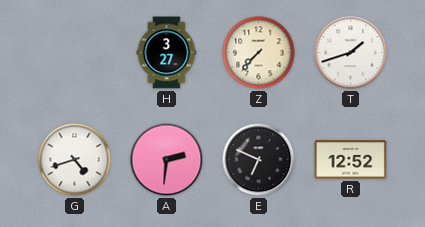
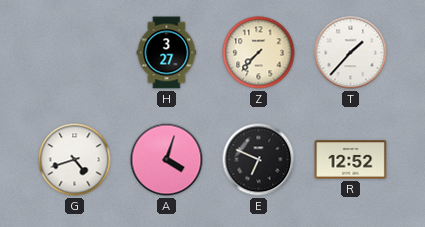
T: 1:42 -> 1:37
A: 2:31 -> 4:03
